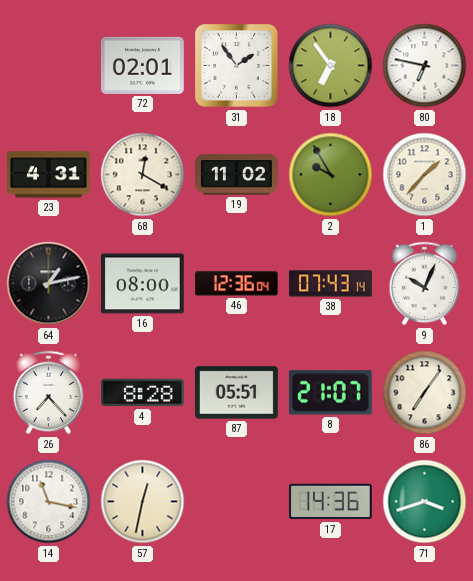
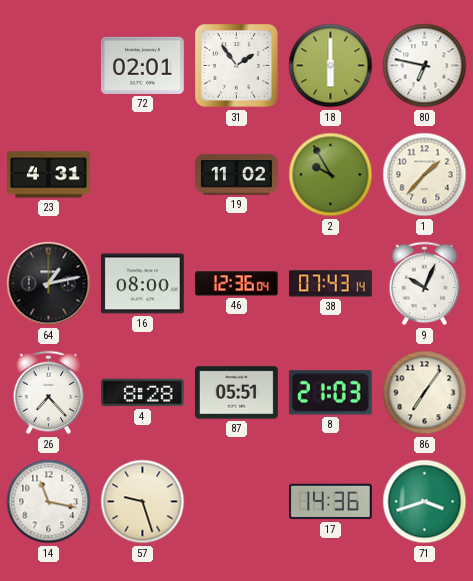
18: 6:54 -> 6:00
68: 12:20 -> none
8: 21:07 -> 21:03
57: 12:32 -> 9:27
